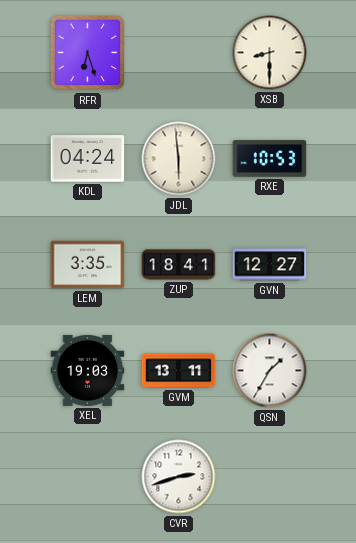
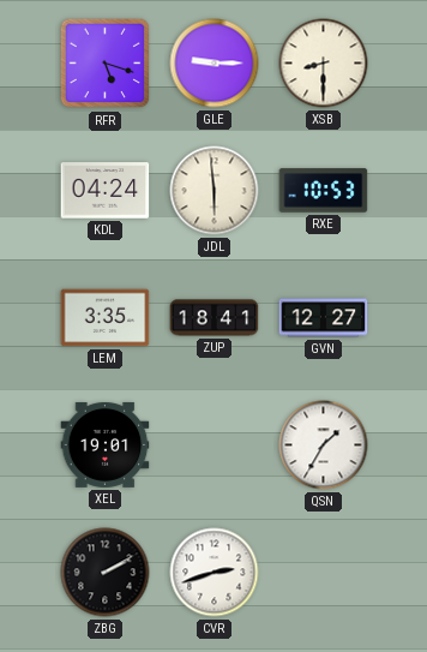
RFR: 6:27 -> 5:18
GLE: none -> 9:15
XEL: 19:03 -> 19:01
GVM: 13:11 -> none
ZBG: none -> 2:10
